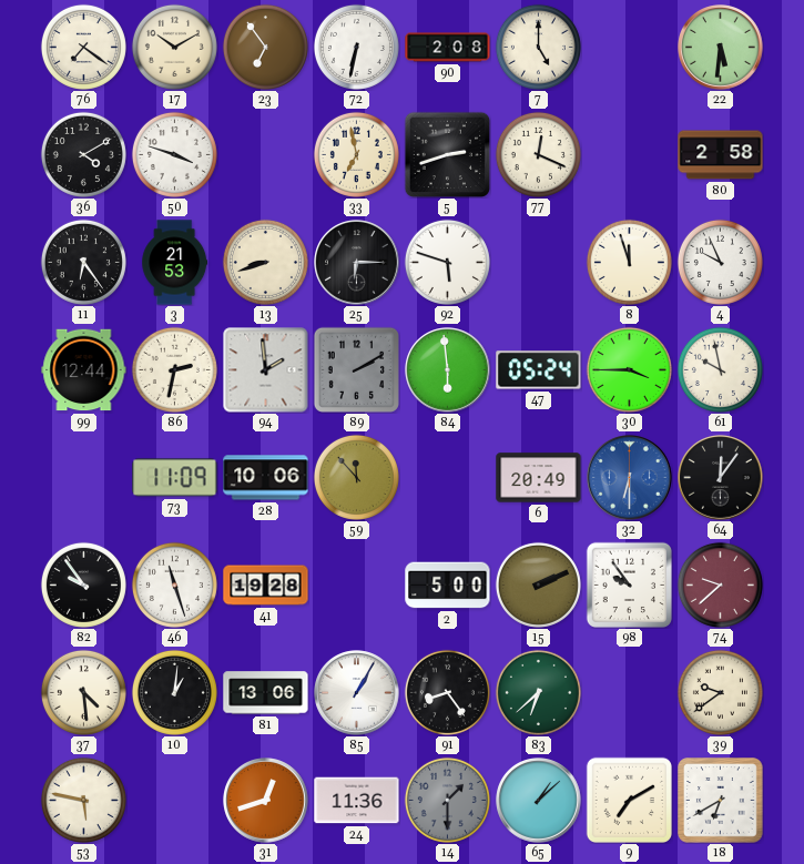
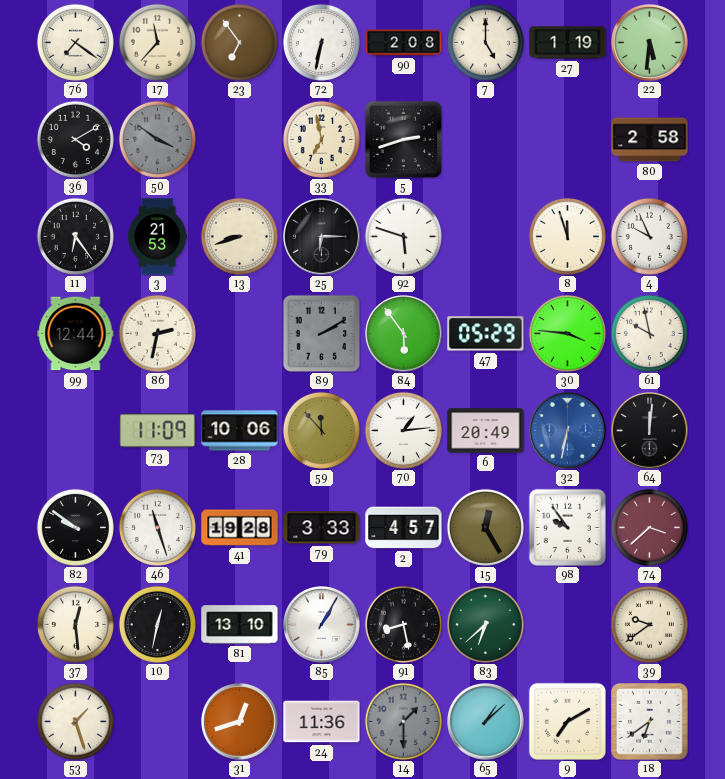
17: 10:10 -> 11:37
27: none -> 1:19
50: 3:48 -> 3:51
50 dial: white -> grey
77: 12:19 -> none
94: 1:59 -> none
84: 5:59 -> 5:54
47: 05:24 -> 05:29
30: 3:45 -> 3:46
70: none -> 1:14
32: 6:30 -> 6:32
64: 12:06 -> 12:01
82: 9:54 -> 9:51
79: none -> 3:33
2: 5:00 -> 4:57
15: 2:11 -> 12:25
74: 9:38 -> 3:38
37: 4:29 -> 12:29
10: 1:01 -> 12:32
81: 13:06 -> 13:10
91: 8:24 -> 8:28
53: 5:47 -> 1:27
18: 6:40 -> 6:39
